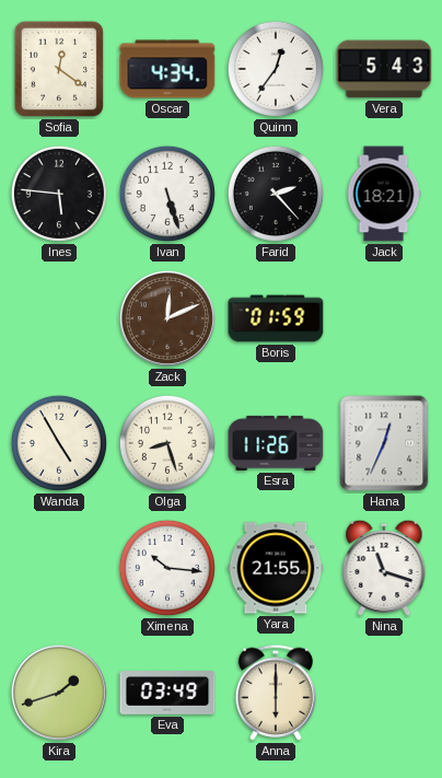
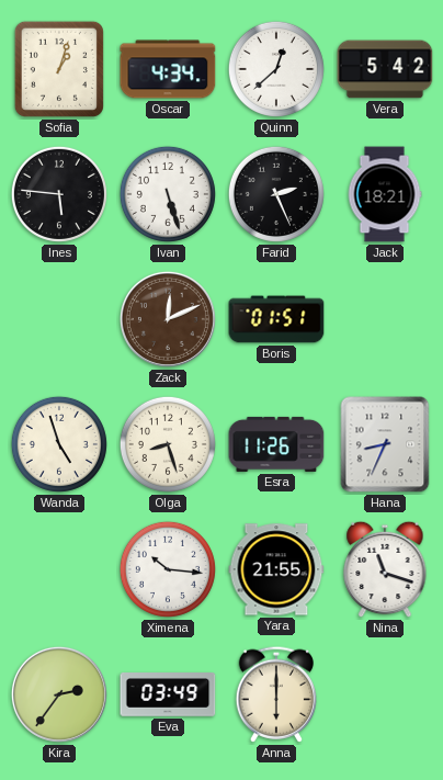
Sofia: 12:21 -> 1:03
Quinn: 12:36 -> 12:38
Vera: 5:43 -> 5:42
Farid: 2:23 -> 2:26
Boris: 01:59 -> 01:51
Wanda: 4:55 -> 4:57
Hana: 12:34 -> 8:34
Kira: 1:42 -> 2:36
